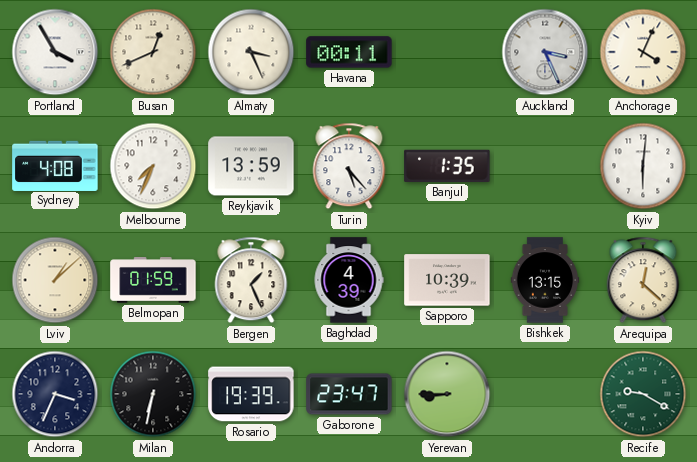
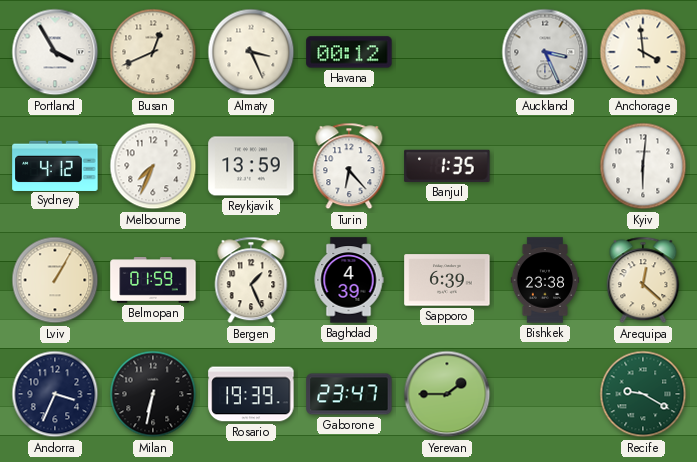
Havana: 00:11 -> 00:12
Anchorage: 4:04 -> 3:59
Sydney: 4:08 -> 4:12
Turin: 5:23 -> 6:23
Lviv: 1:08 -> 1:05
Sapporo: 10:39 -> 6:39
Bishkek: 13:15 -> 23:38
Yerevan: 8:45 -> 1:45
